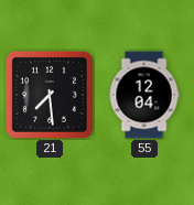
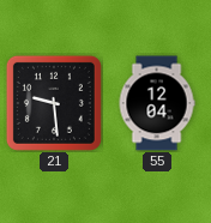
21: 7:29 -> 9:29
